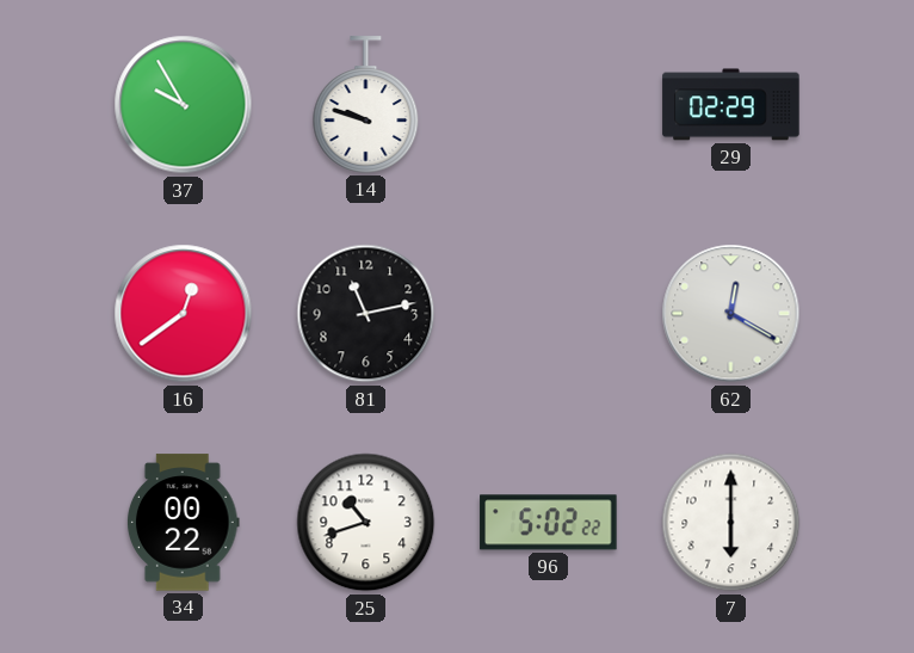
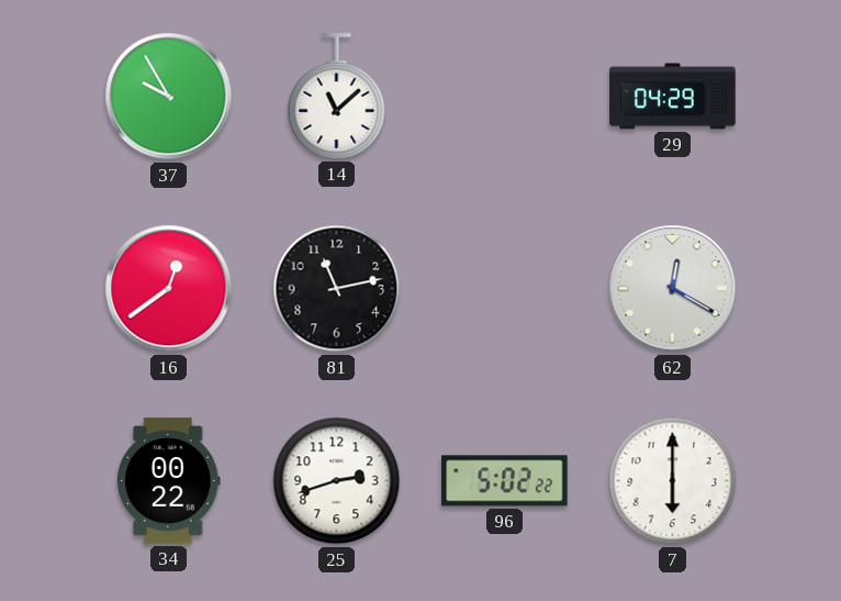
14: 9:48 -> 11:08
29: 02:29 -> 04:29
25: 10:42 -> 2:42
